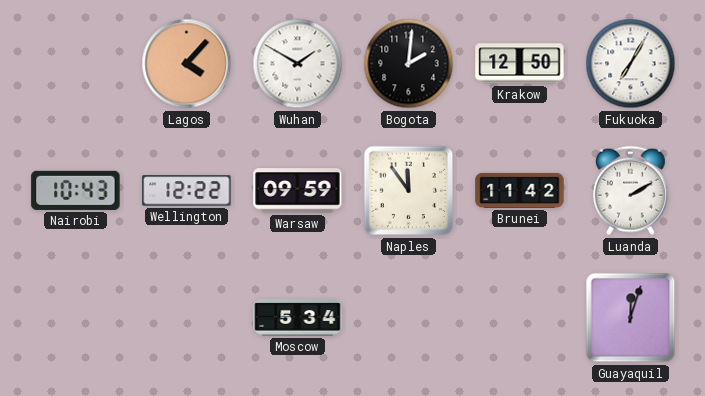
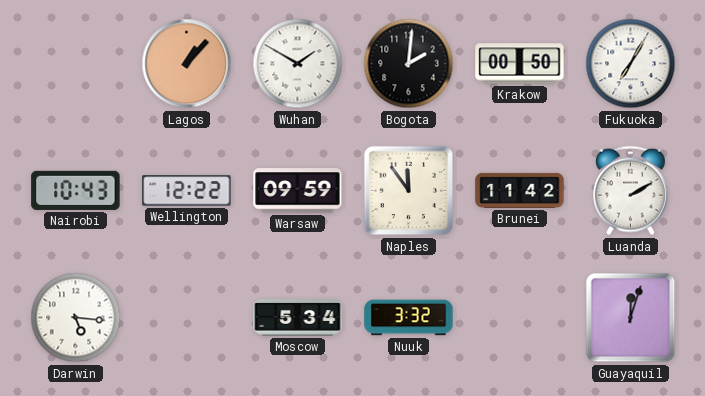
Lagos: 4:07 -> 1:07
Krakow: 12:50 -> 00:50
Darwin: none -> 5:16
Nuuk: none -> 3:32
